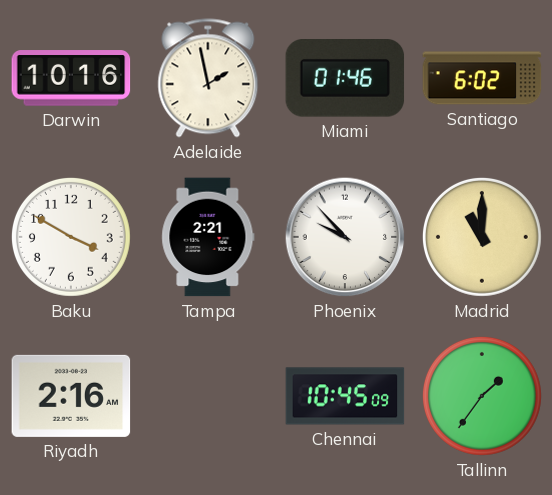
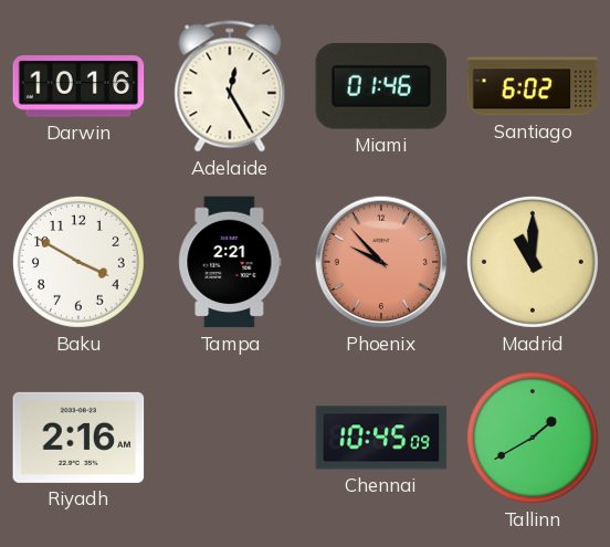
Adelaide: 1:58 -> 12:25
Phoenix dial: white -> salmon
Tallinn: 1:36 -> 1:40
